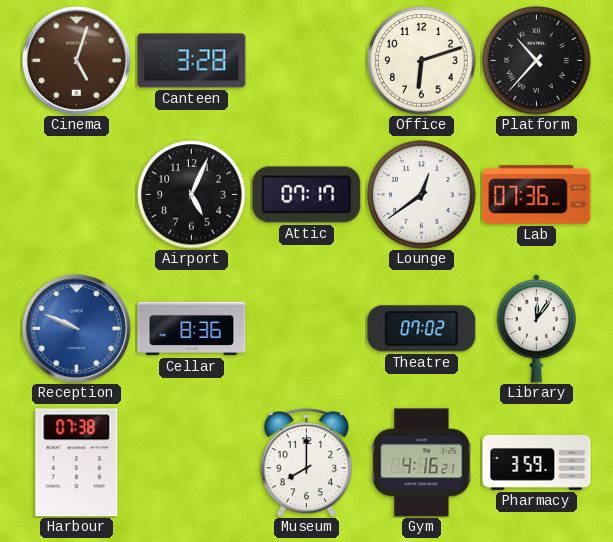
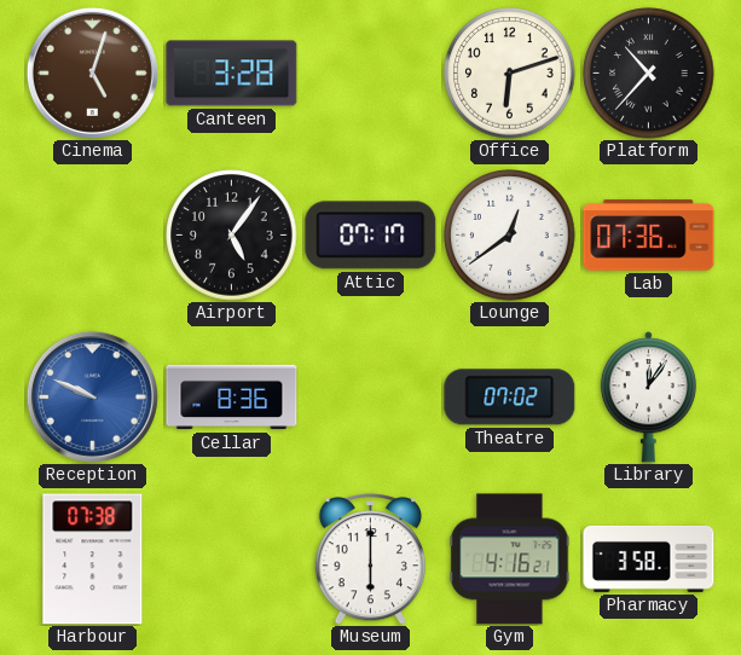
Airport: 5:04 -> 5:06
Museum: 8:00 -> 6:00
Pharmacy: 3:59 -> 3:58
